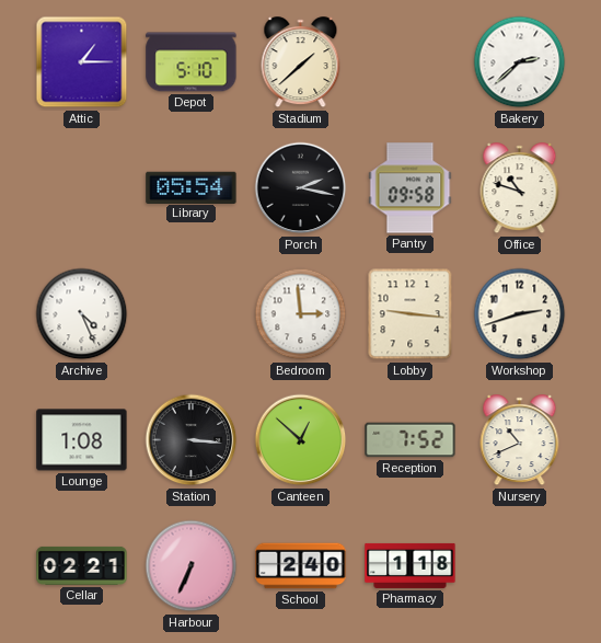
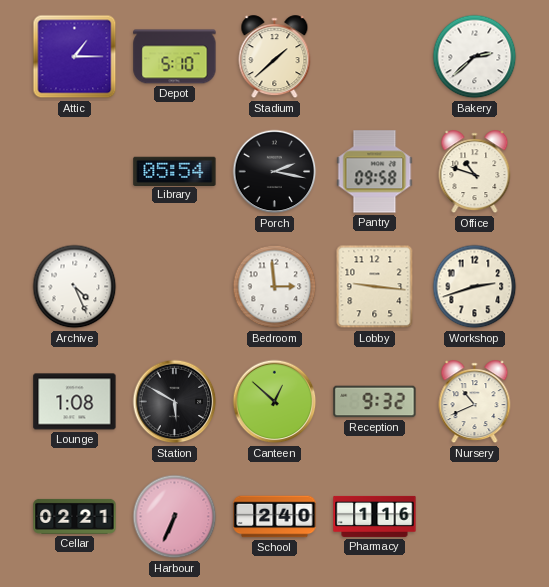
Station: 3:16 -> 5:50
Reception: 7:52 -> 9:32
Pharmacy: 1:18 -> 1:16
